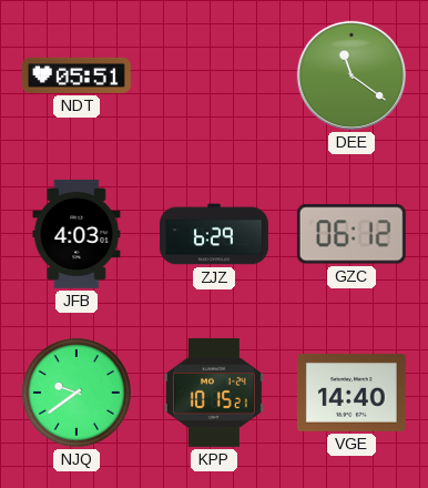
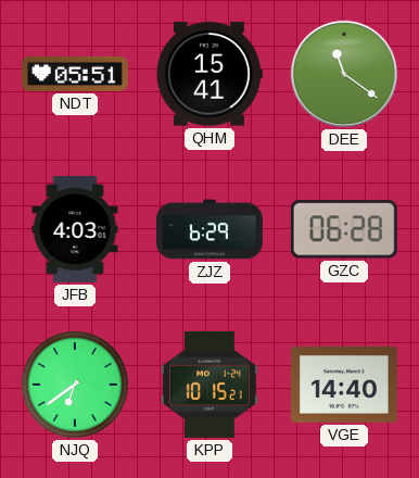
QHM: none -> 15:41
GZC: 06:12 -> 06:28
NJQ: 9:39 -> 6:39
